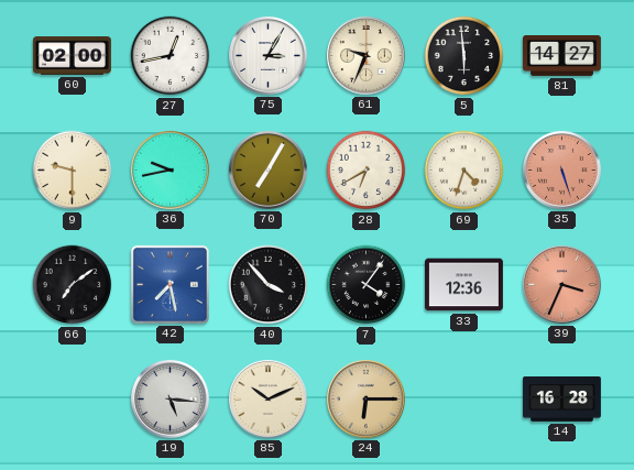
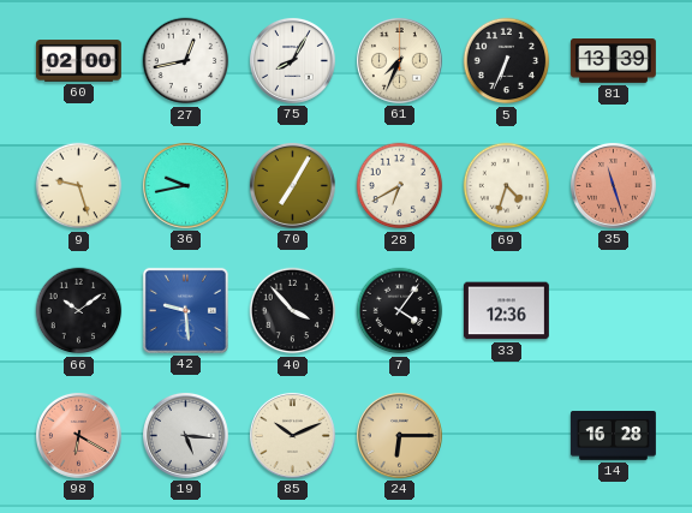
75: 3:05 -> 8:05
61: 9:34 -> 7:34
5: 5:59 -> 6:34
81: 14:27 -> 13:39
9: 9:30 -> 9:27
35: 5:27 -> 11:27
66: 7:09 -> 10:09
42: 7:28 -> 9:29
39: 3:34 -> none
98: none -> 6:20
